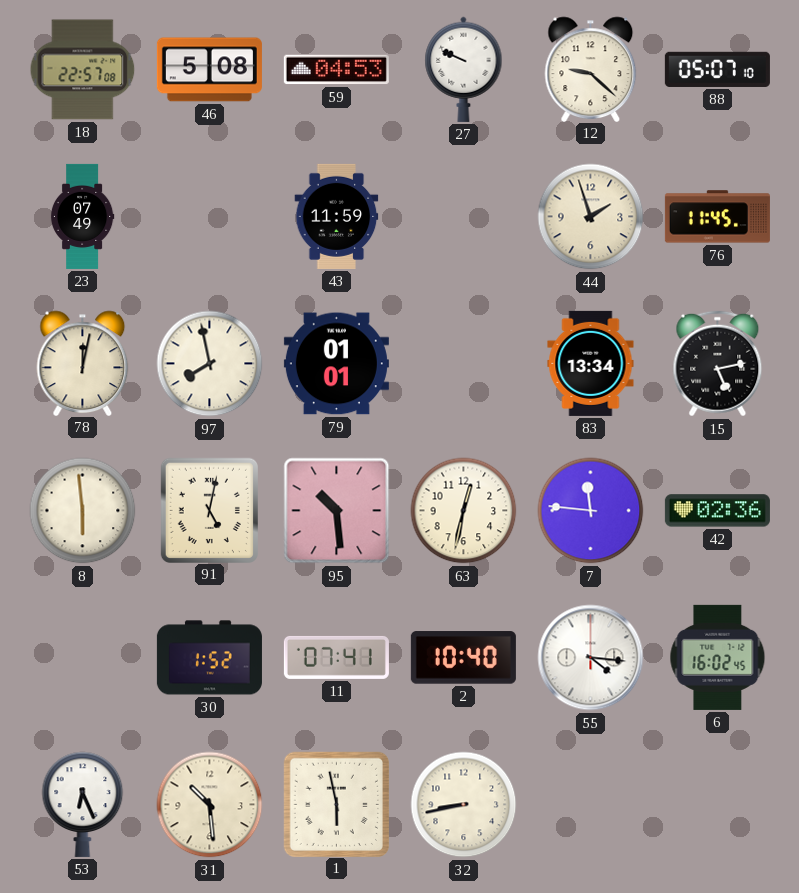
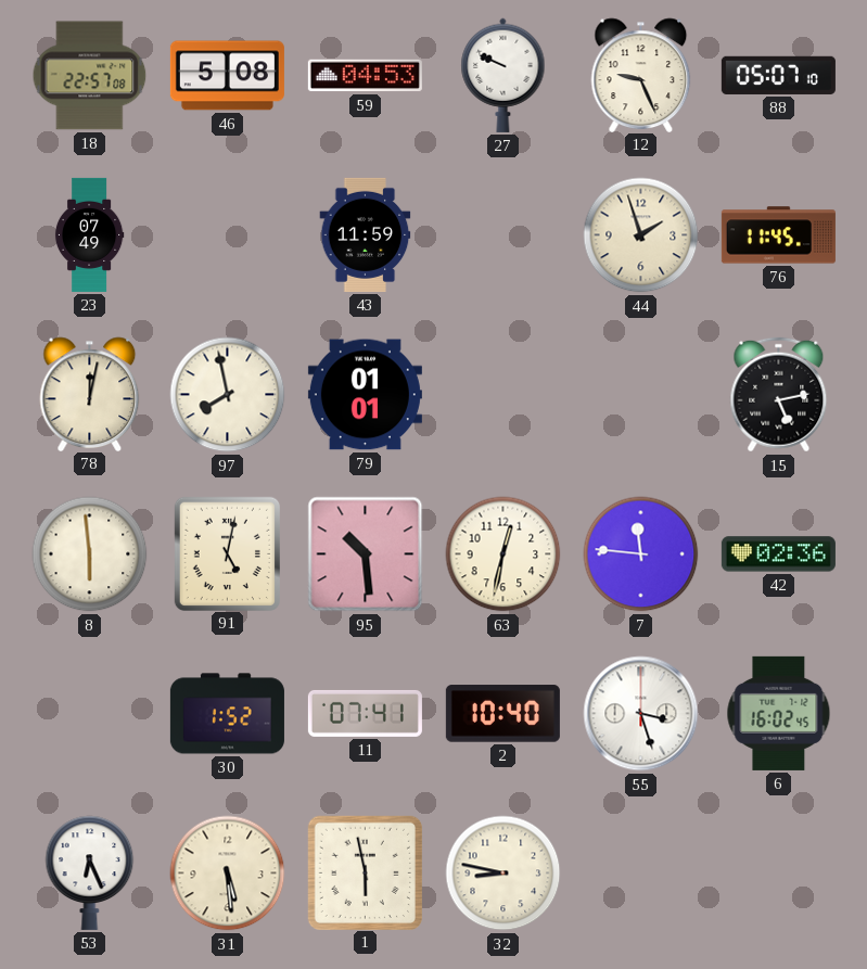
12: 9:22 -> 9:26
83: 13:34 -> none
55: 4:16 -> 3:27
31: 10:29 -> 5:29
32: 8:43 -> 8:47
